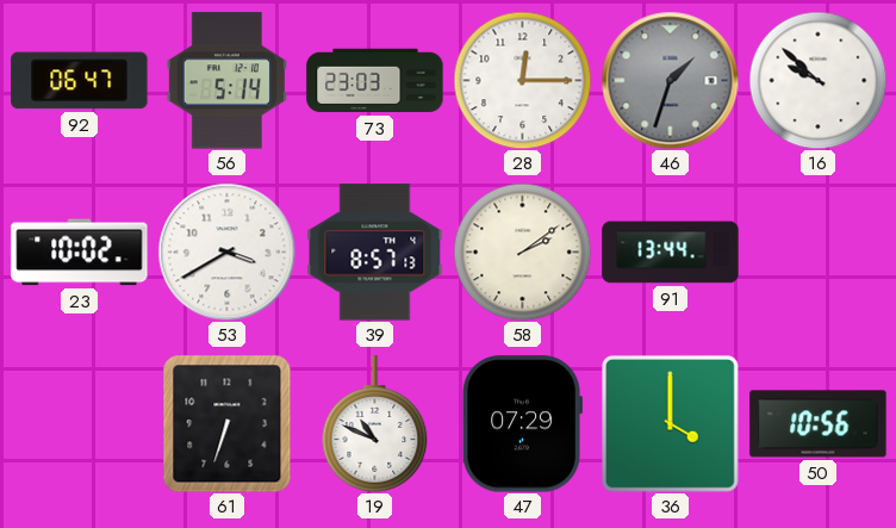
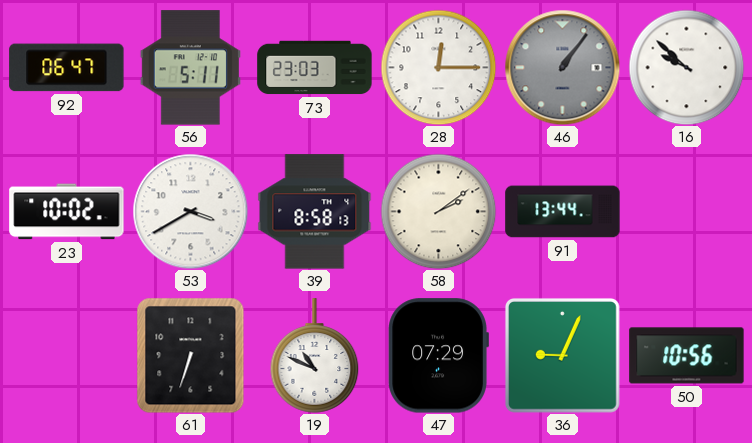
56: 5:14 -> 5:11
46: 1:33 -> 1:06
39: 8:57 -> 8:58
36: 4:00 -> 9:04
